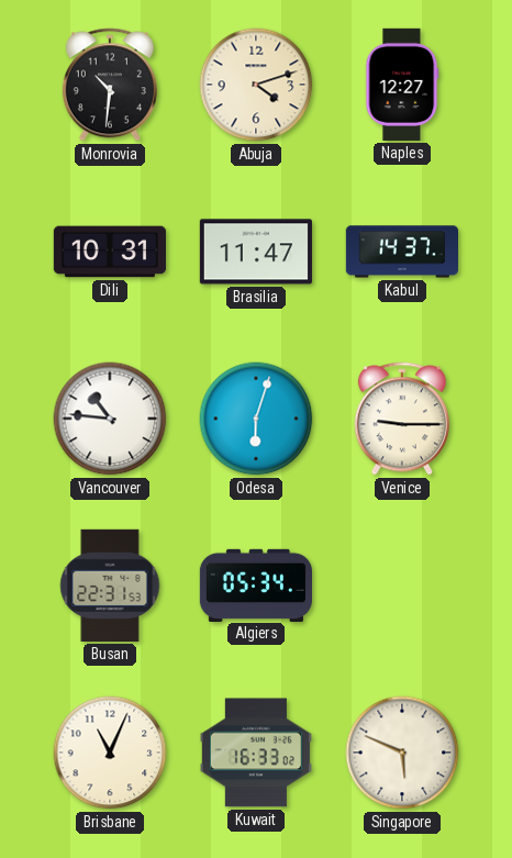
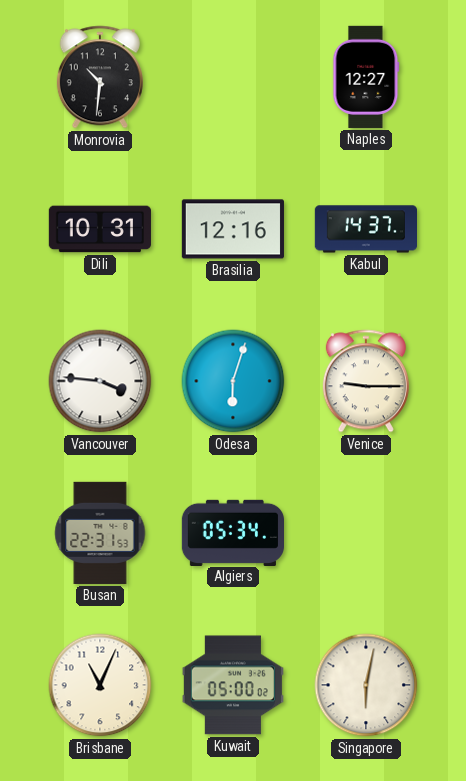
Abuja: 4:12 -> none
Brasilia: 11:47 -> 12:16
Vancouver: 10:46 -> 3:46
Kuwait: 16:33 -> 05:00
Singapore: 5:49 -> 6:02
